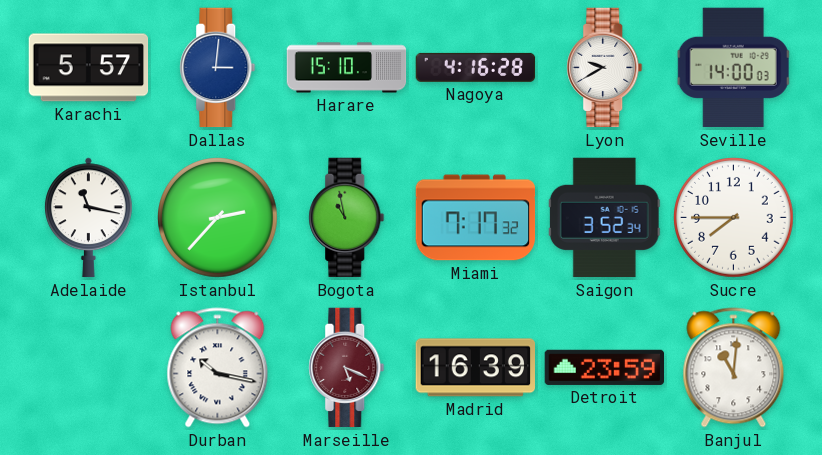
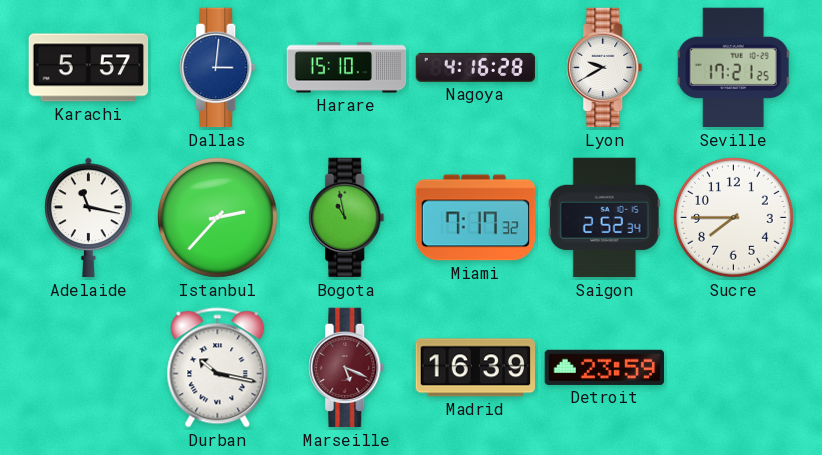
Seville: 14:00 -> 17:21
Saigon: 3:52 -> 2:52
Banjul: 11:01 -> none
